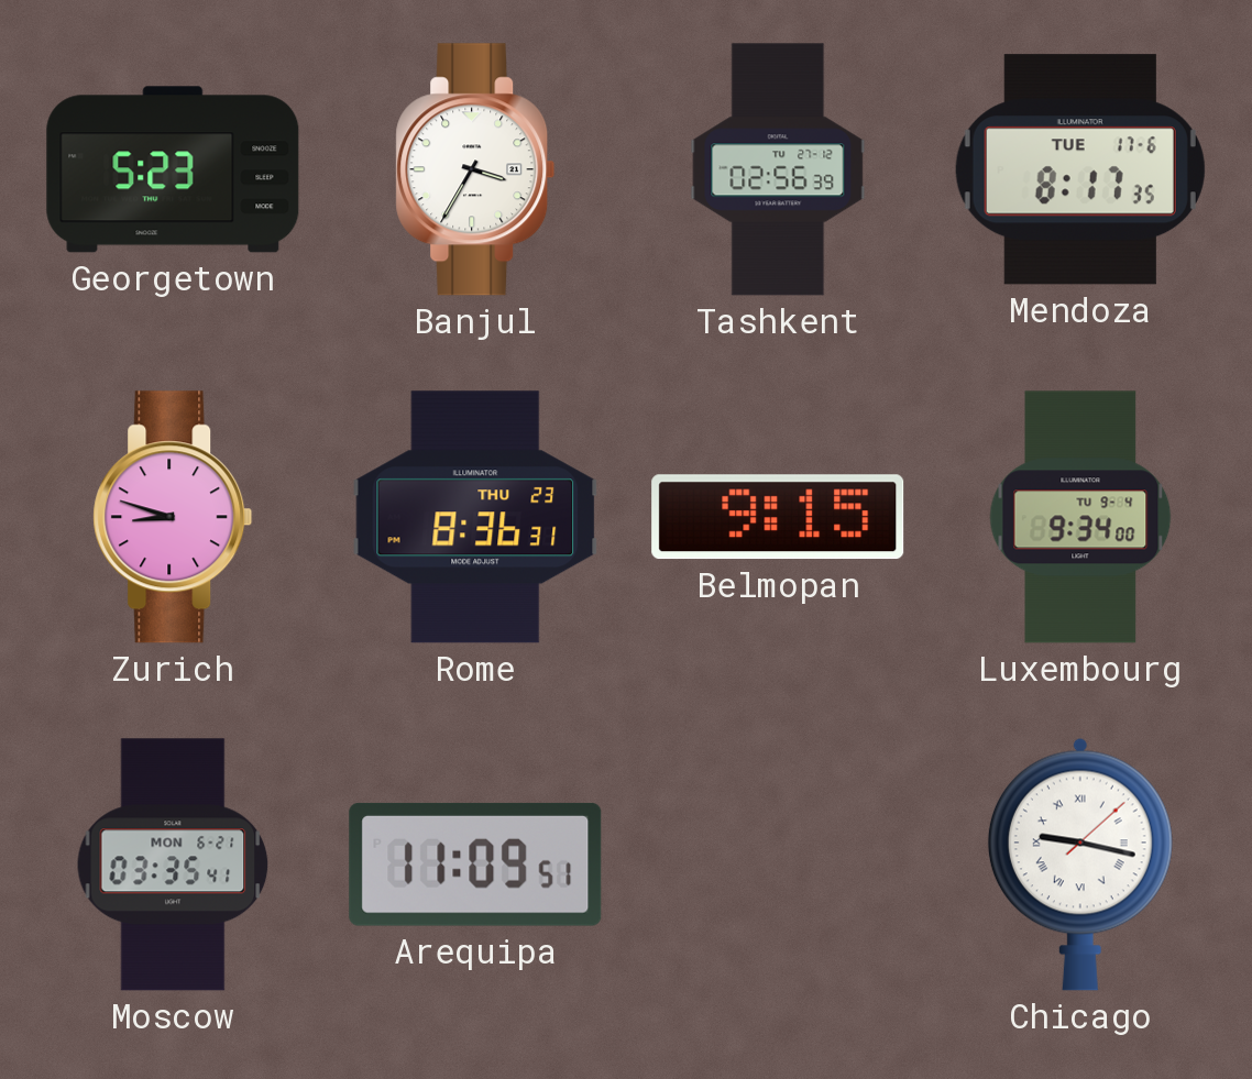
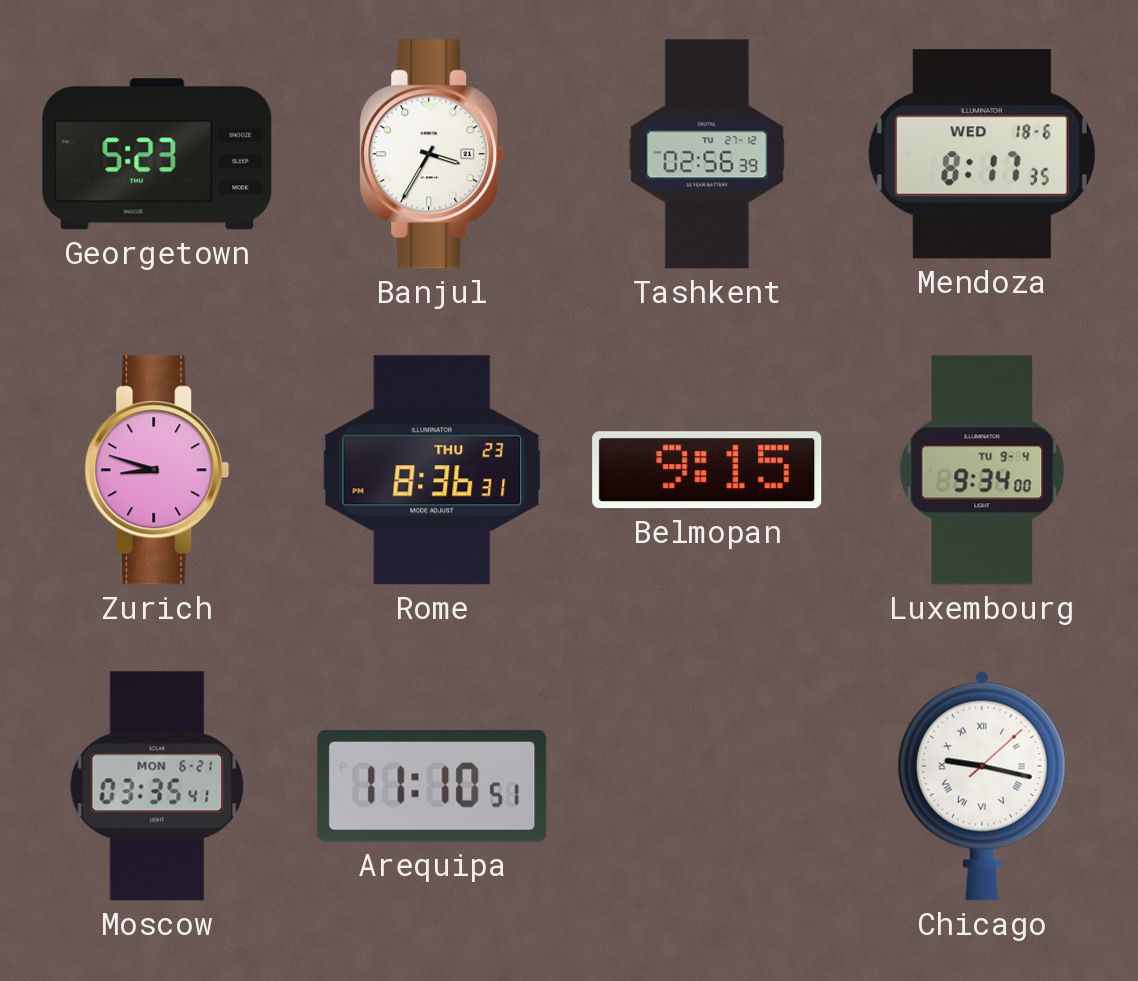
Mendoza date: TUE 17-6 -> WED 18-6
Arequipa: 11:09 -> 11:10
